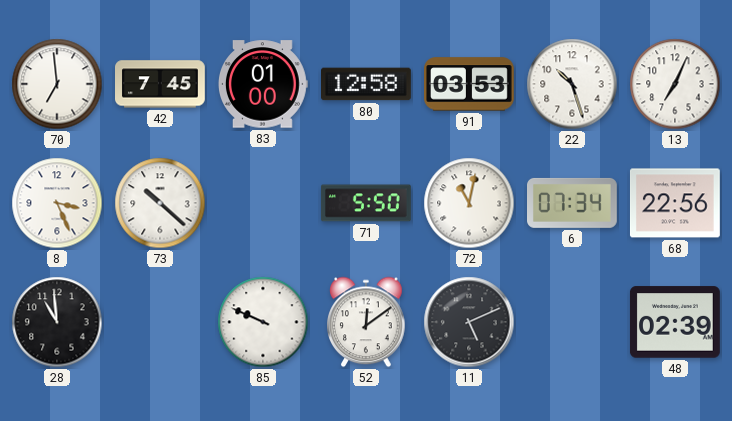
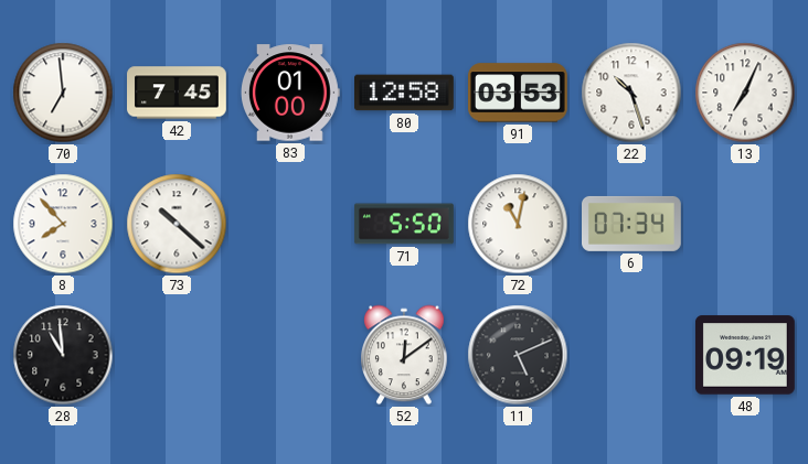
8: 3:26 -> 7:53
68: 22:56 -> none
85: 9:49 -> none
48: 02:39 -> 09:19
